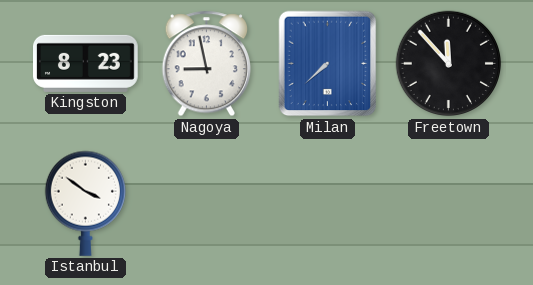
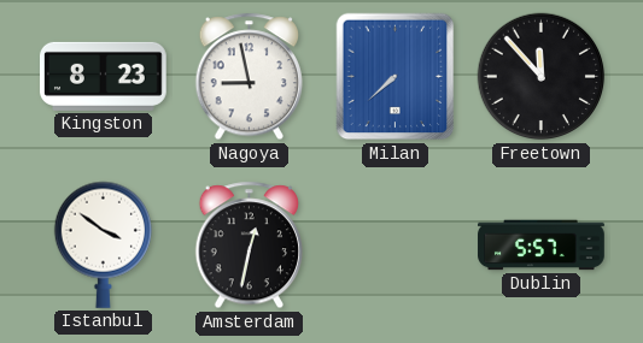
Amsterdam: none -> 12:32
Dublin: none -> 5:57
